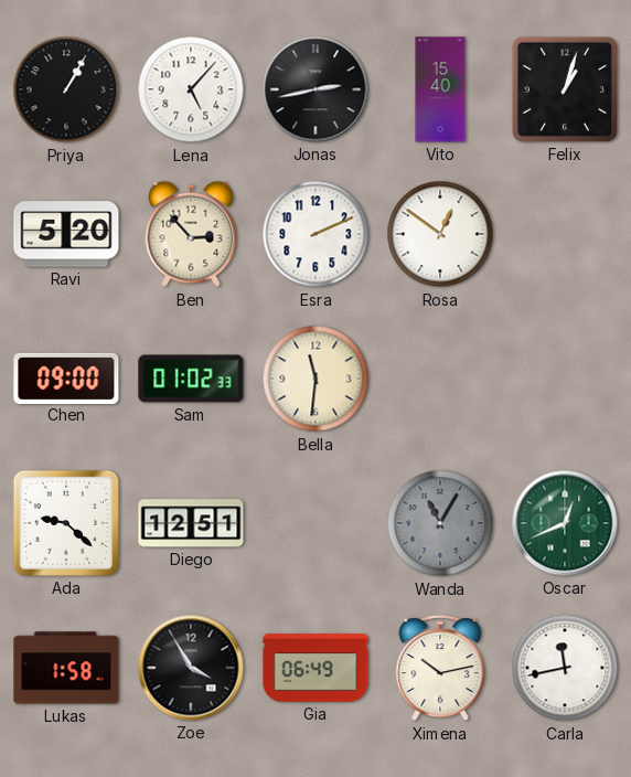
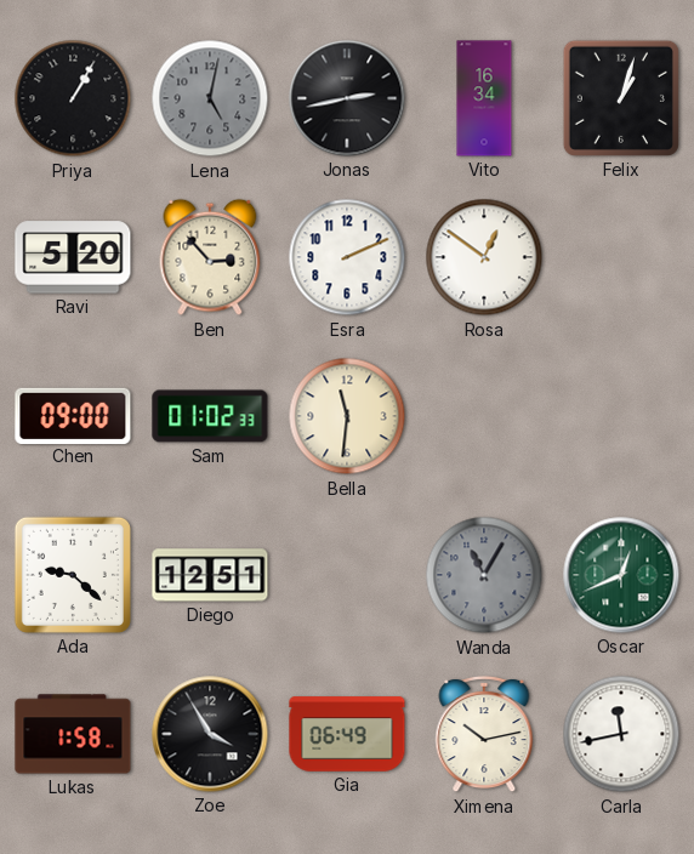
Lena: 5:07 -> 5:02
Lena dial: white -> grey
Vito: 15:40 -> 16:34
